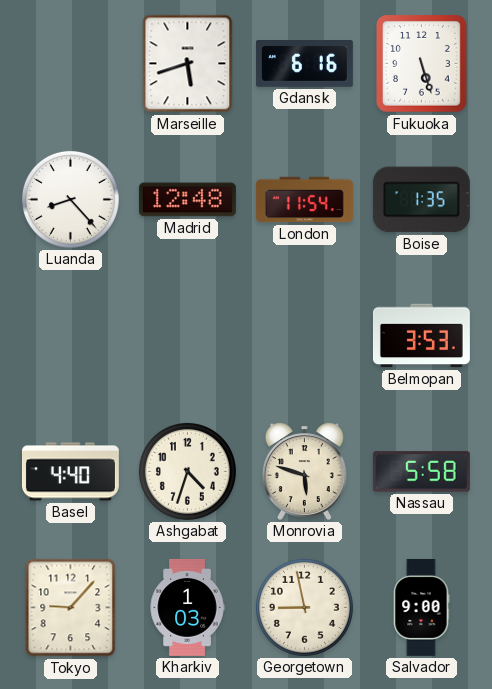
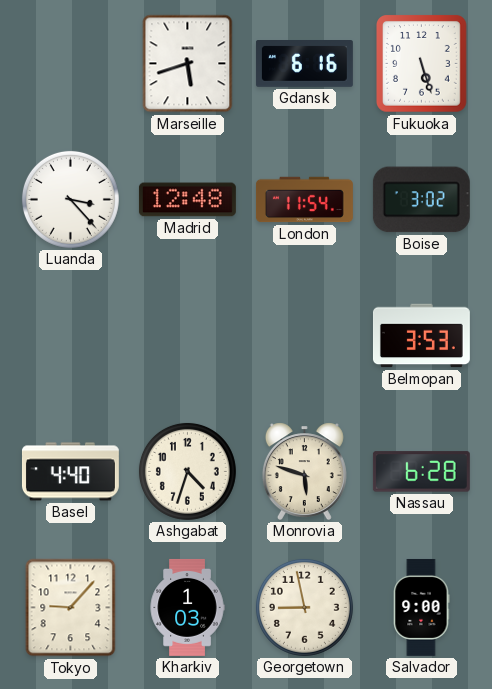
Luanda: 8:23 -> 3:23
Boise: 1:35 -> 3:02
Nassau: 5:58 -> 6:28
